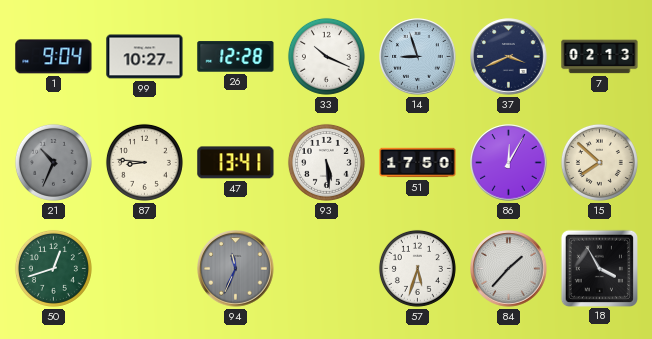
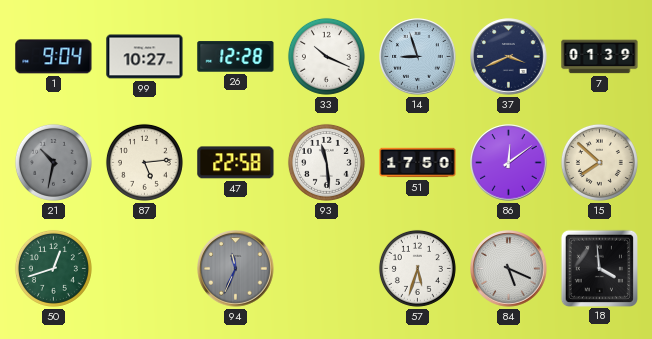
7: 02:13 -> 01:39
21: 10:34 -> 10:32
87: 8:46 -> 5:14
47: 13:41 -> 22:58
93: 5:29 -> 11:29
86: 12:05 -> 12:09
84: 1:37 -> 5:19
18: 3:55 -> 3:59
